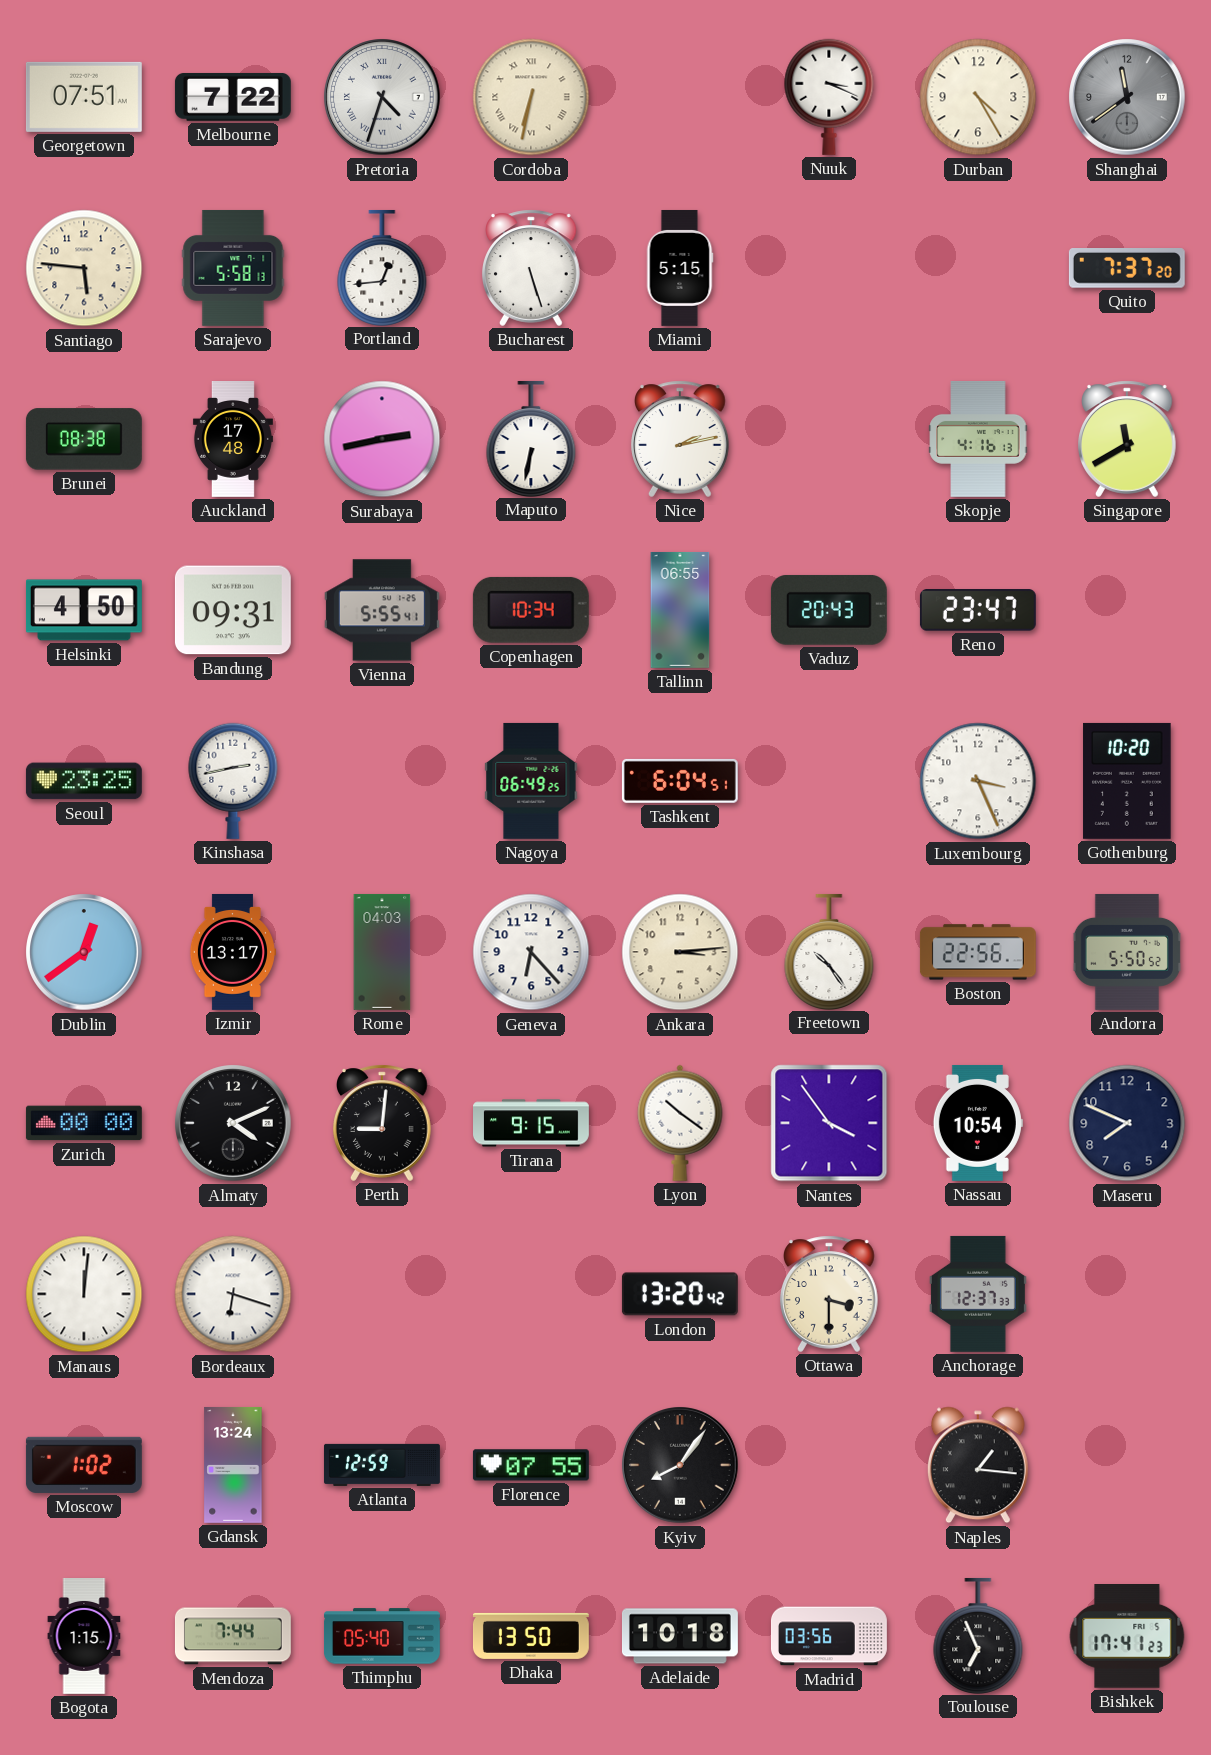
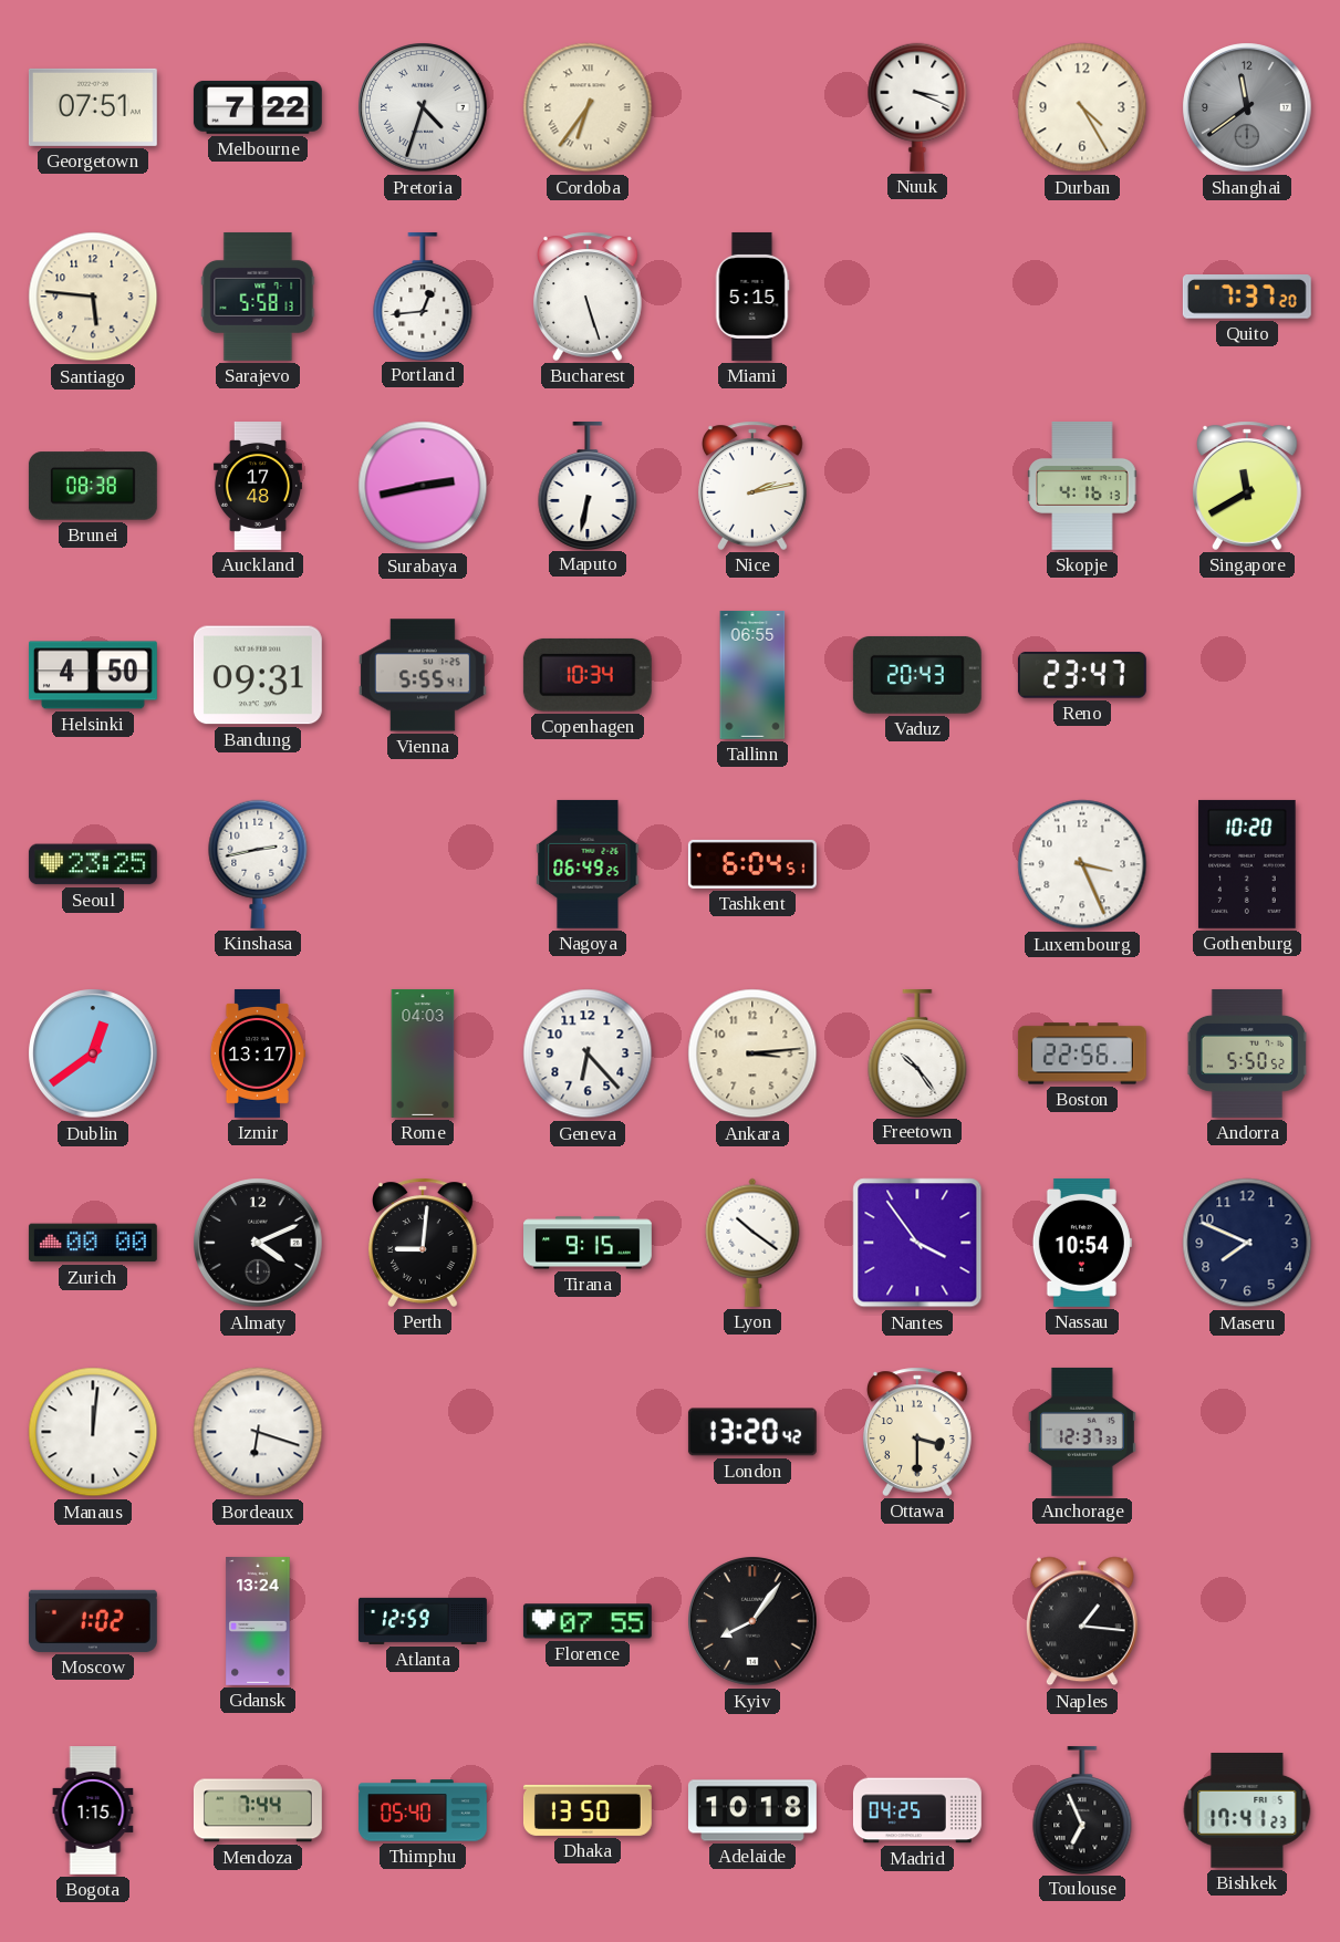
Cordoba: 6:32 -> 6:36
Madrid: 03:56 -> 04:25
